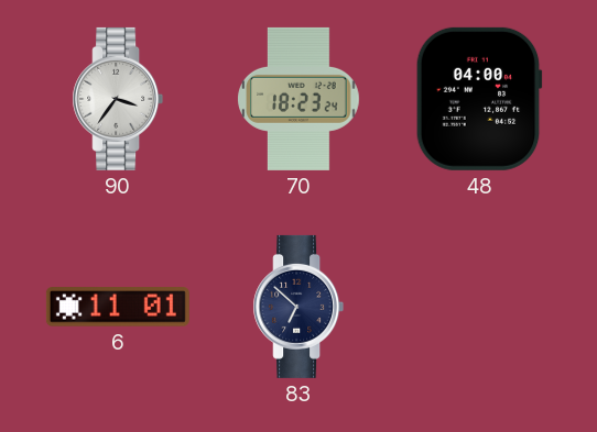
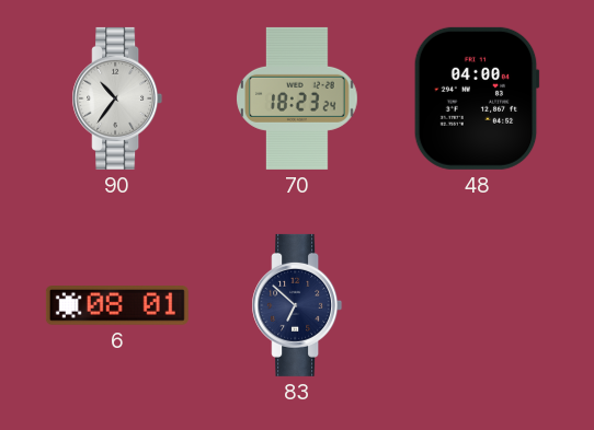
90: 3:36 -> 10:36
6: 11:01 -> 08:01
